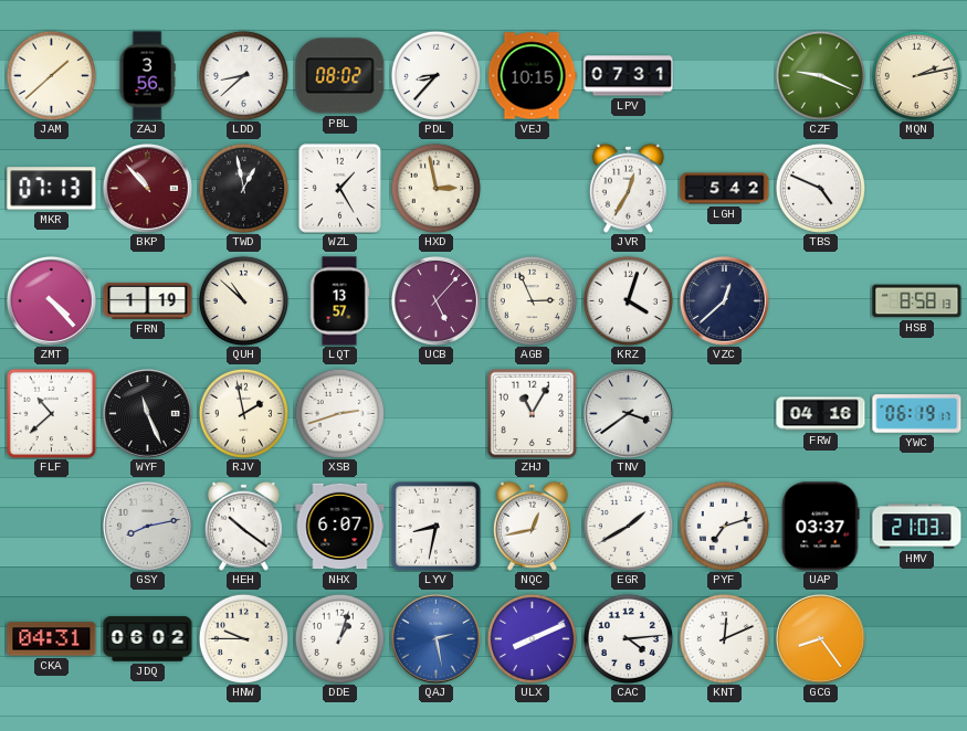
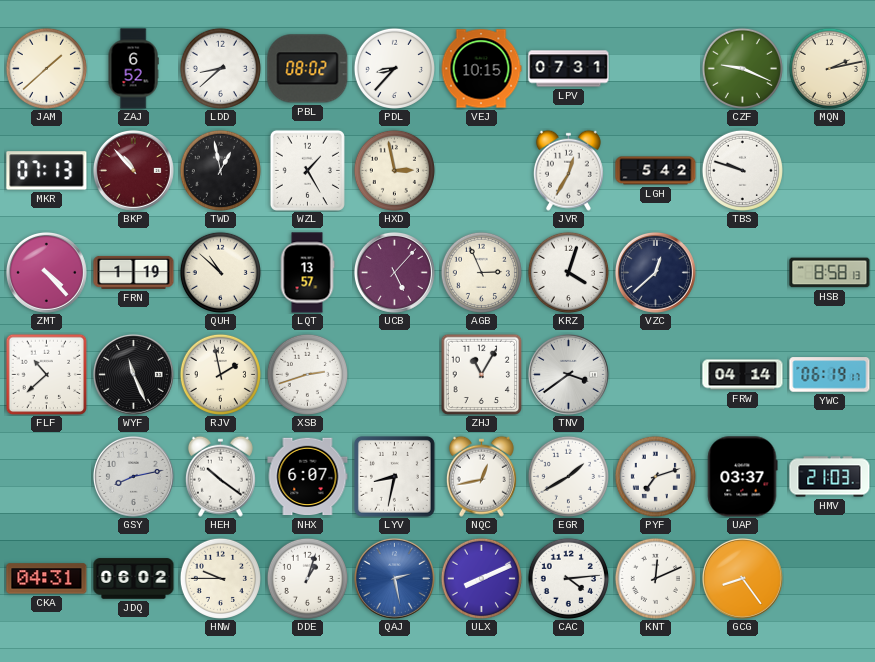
ZAJ: 3:56 -> 6:52
TBS: 4:49 -> 9:48
FRW: 04:16 -> 04:14
